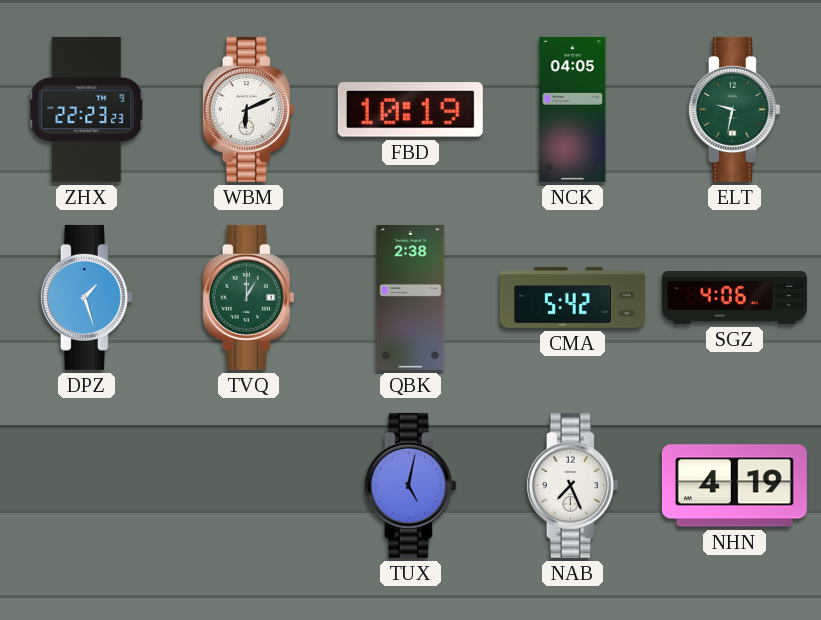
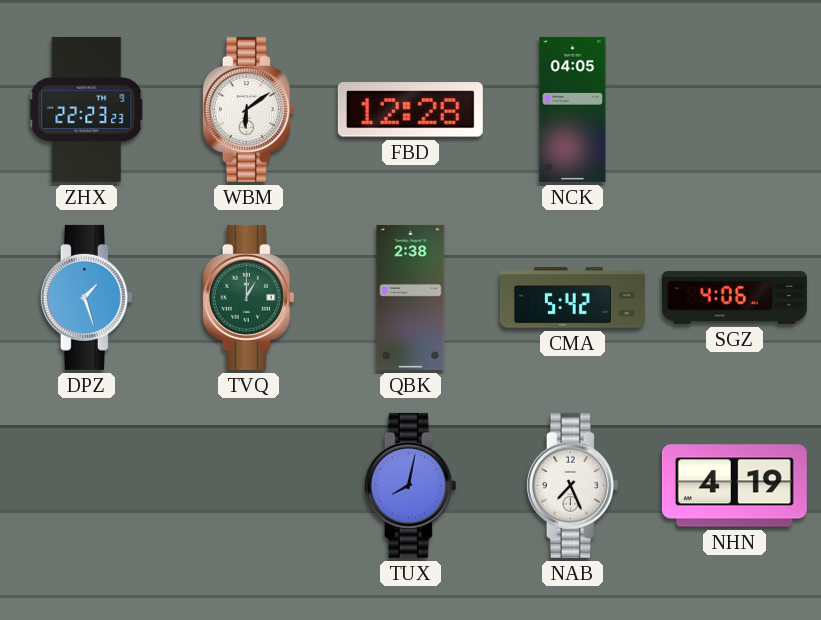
WBM: 6:11 -> 6:09
FBD: 10:19 -> 12:28
ELT: 9:32 -> none
TUX: 5:02 -> 8:02
